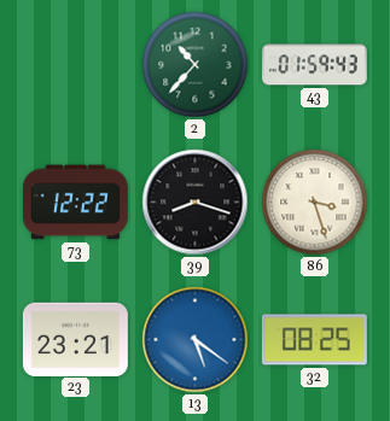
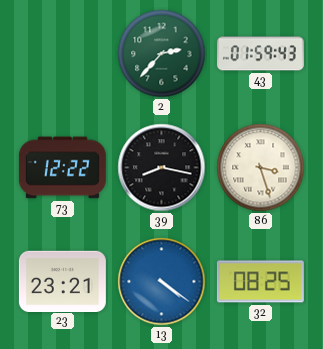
2: 10:37 -> 2:37
39: 8:18 -> 8:17
13: 5:21 -> 4:21
